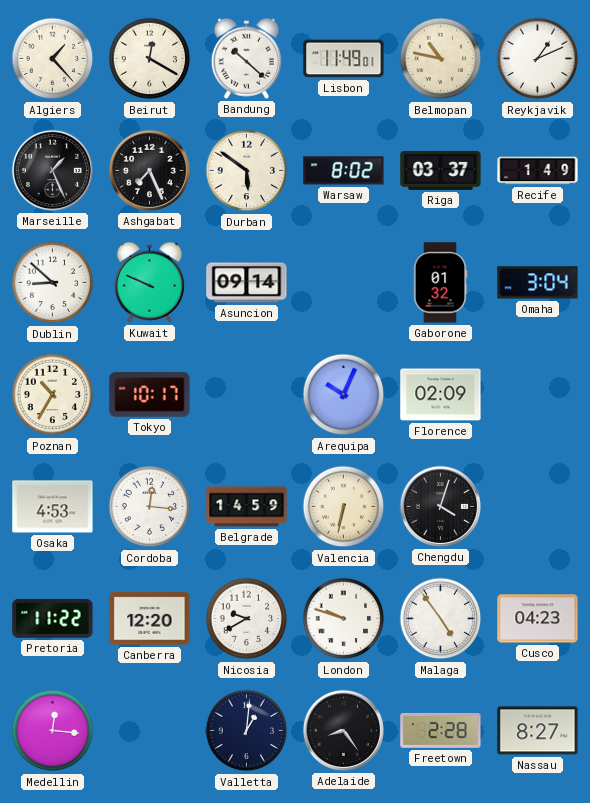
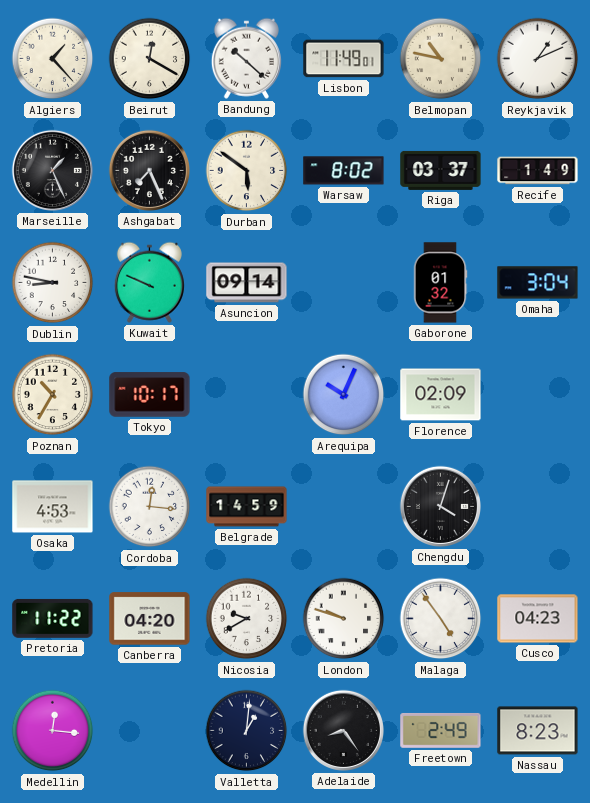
Dublin: 8:52 -> 8:47
Valencia: 6:32 -> none
Canberra: 12:20 -> 04:20
Freetown: 2:28 -> 2:49
Nassau: 8:27 -> 8:23
